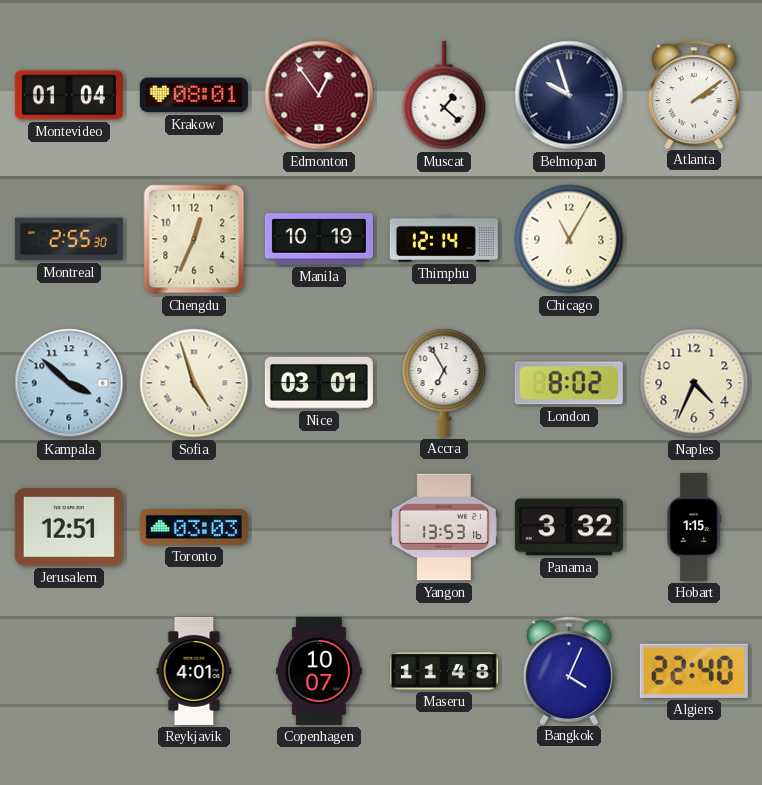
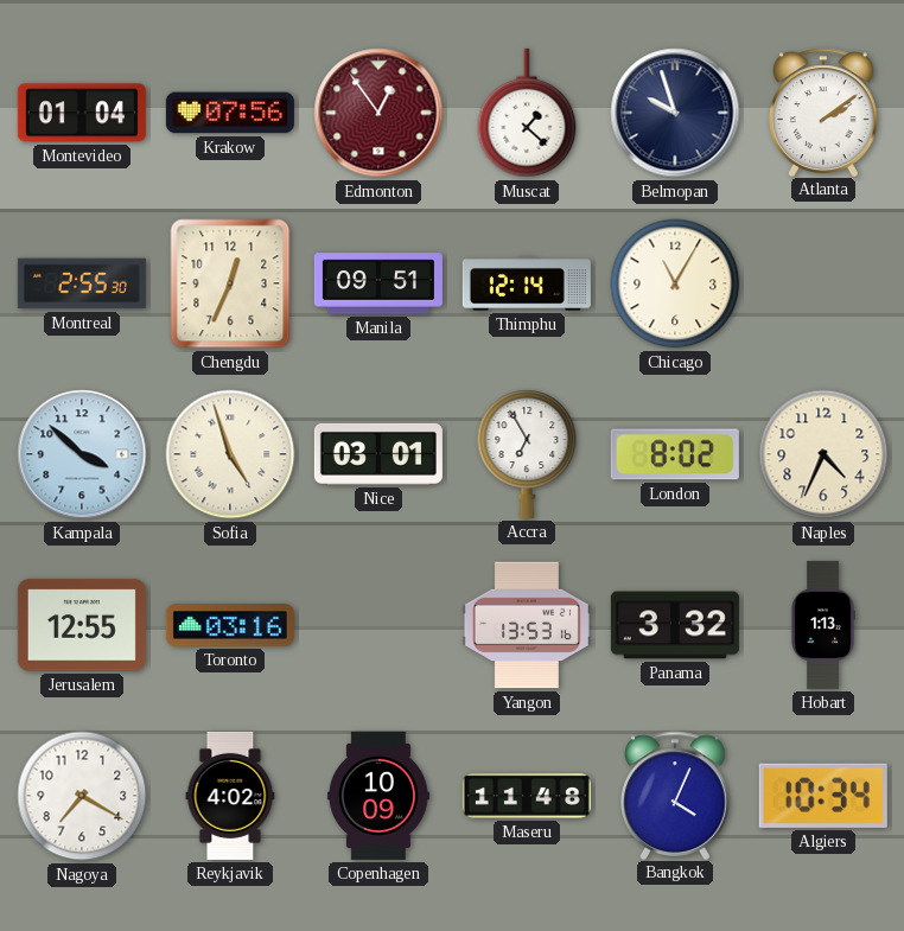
Krakow: 08:01 -> 07:56
Manila: 10:19 -> 09:51
Jerusalem: 12:51 -> 12:55
Toronto: 03:03 -> 03:16
Hobart: 1:15 -> 1:13
Nagoya: none -> 7:20
Reykjavik: 4:01 -> 4:02
Copenhagen: 10:07 -> 10:09
Algiers: 22:40 -> 10:34
